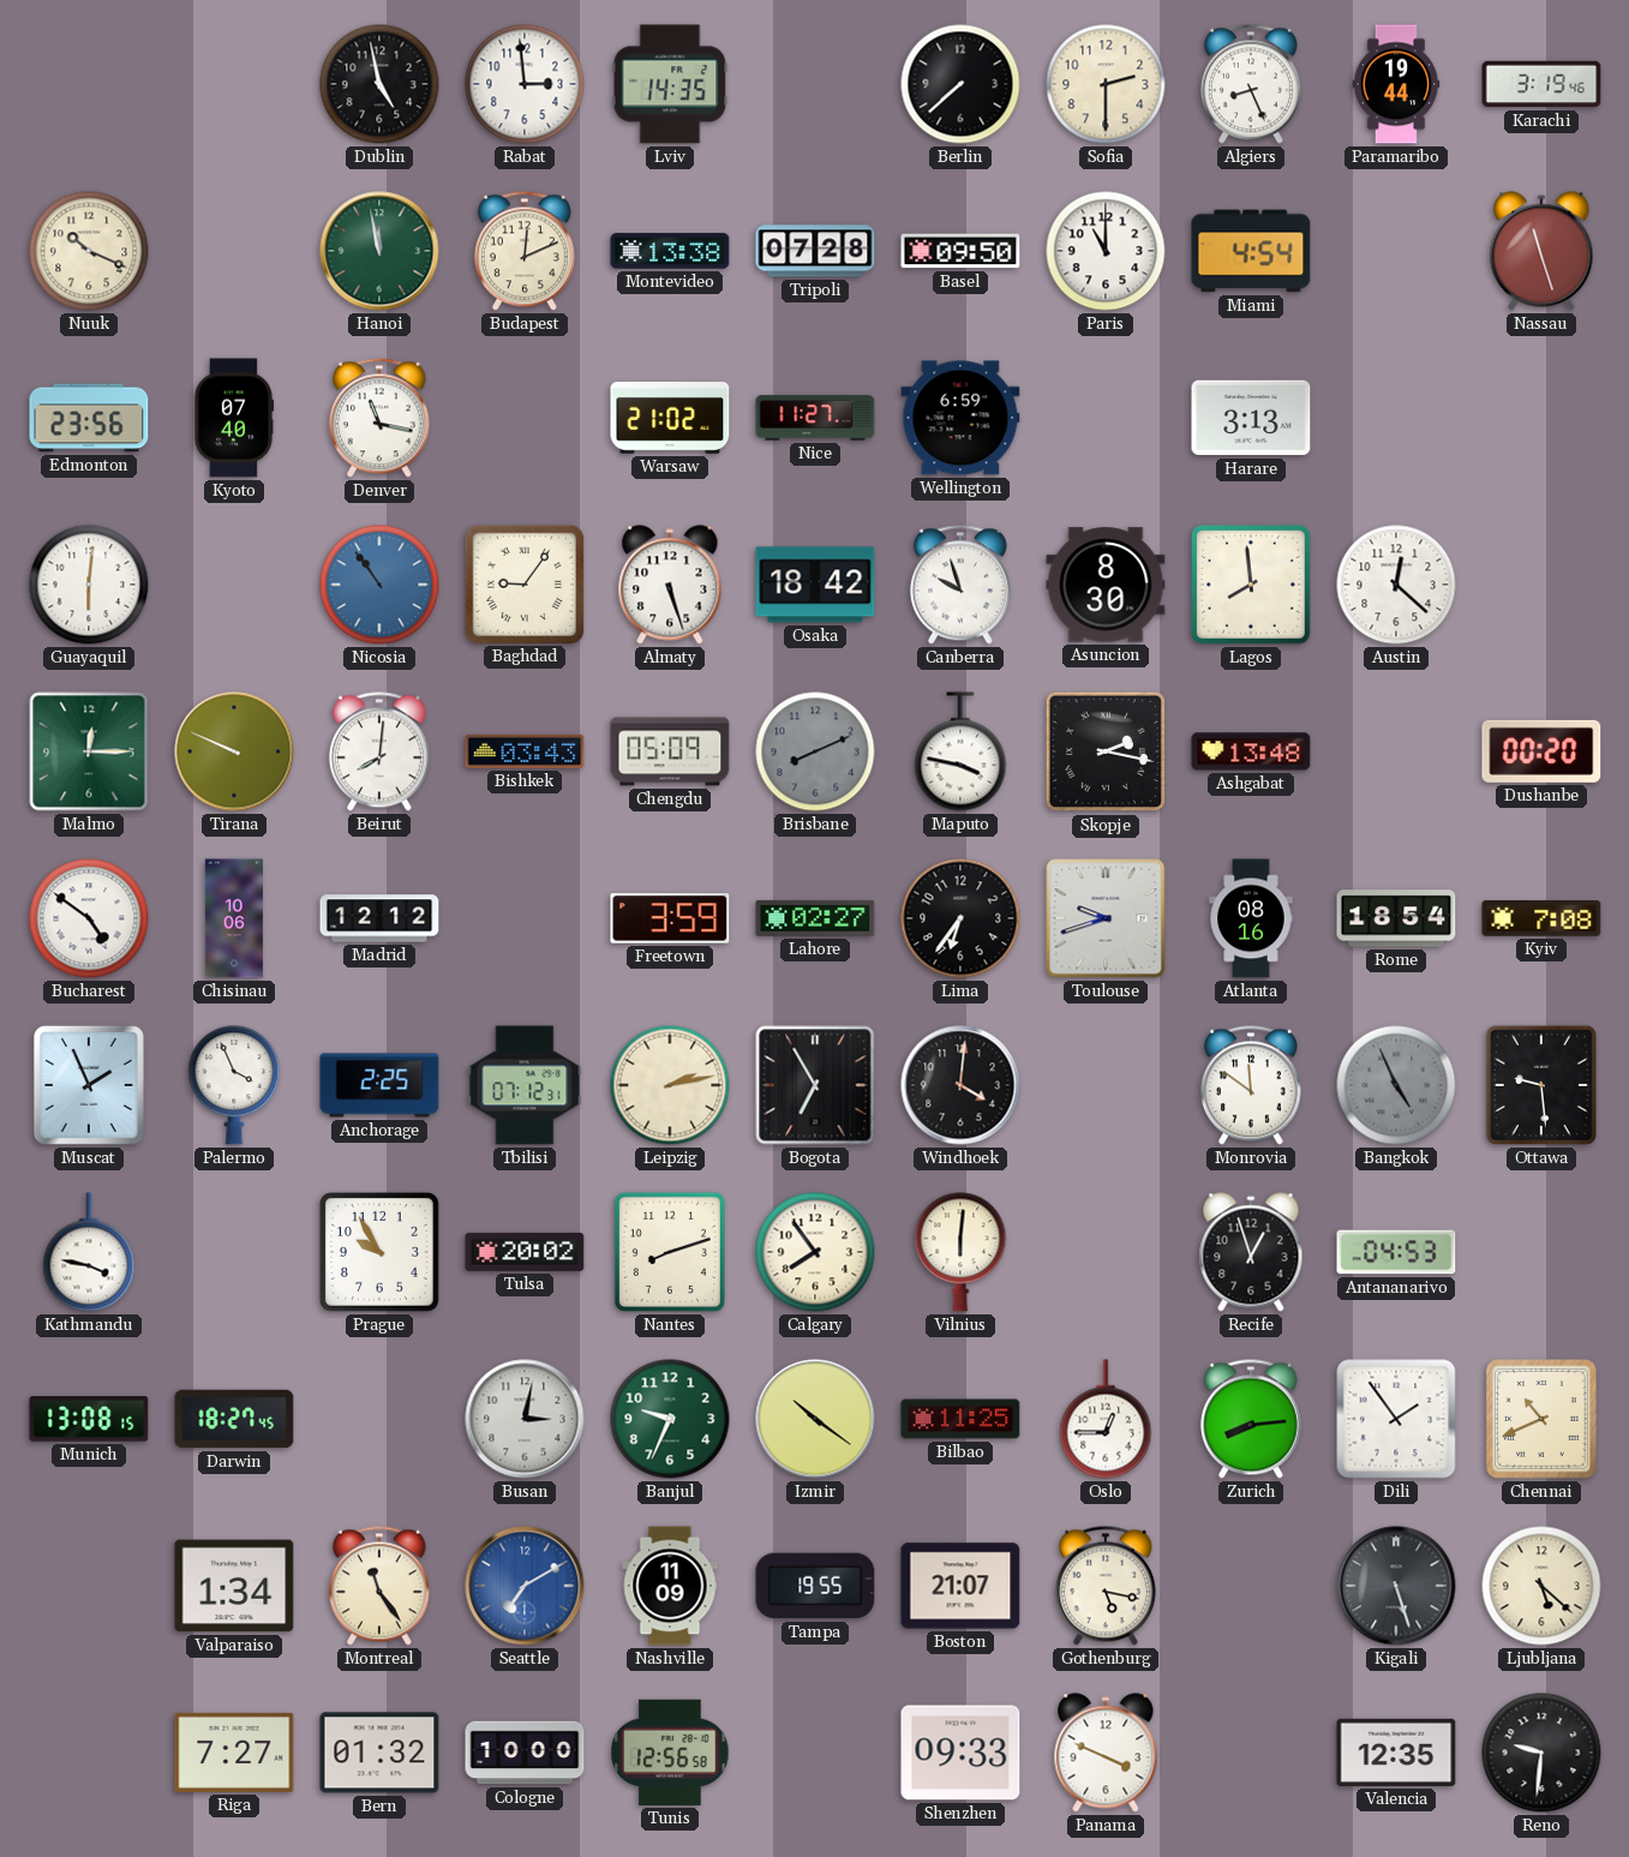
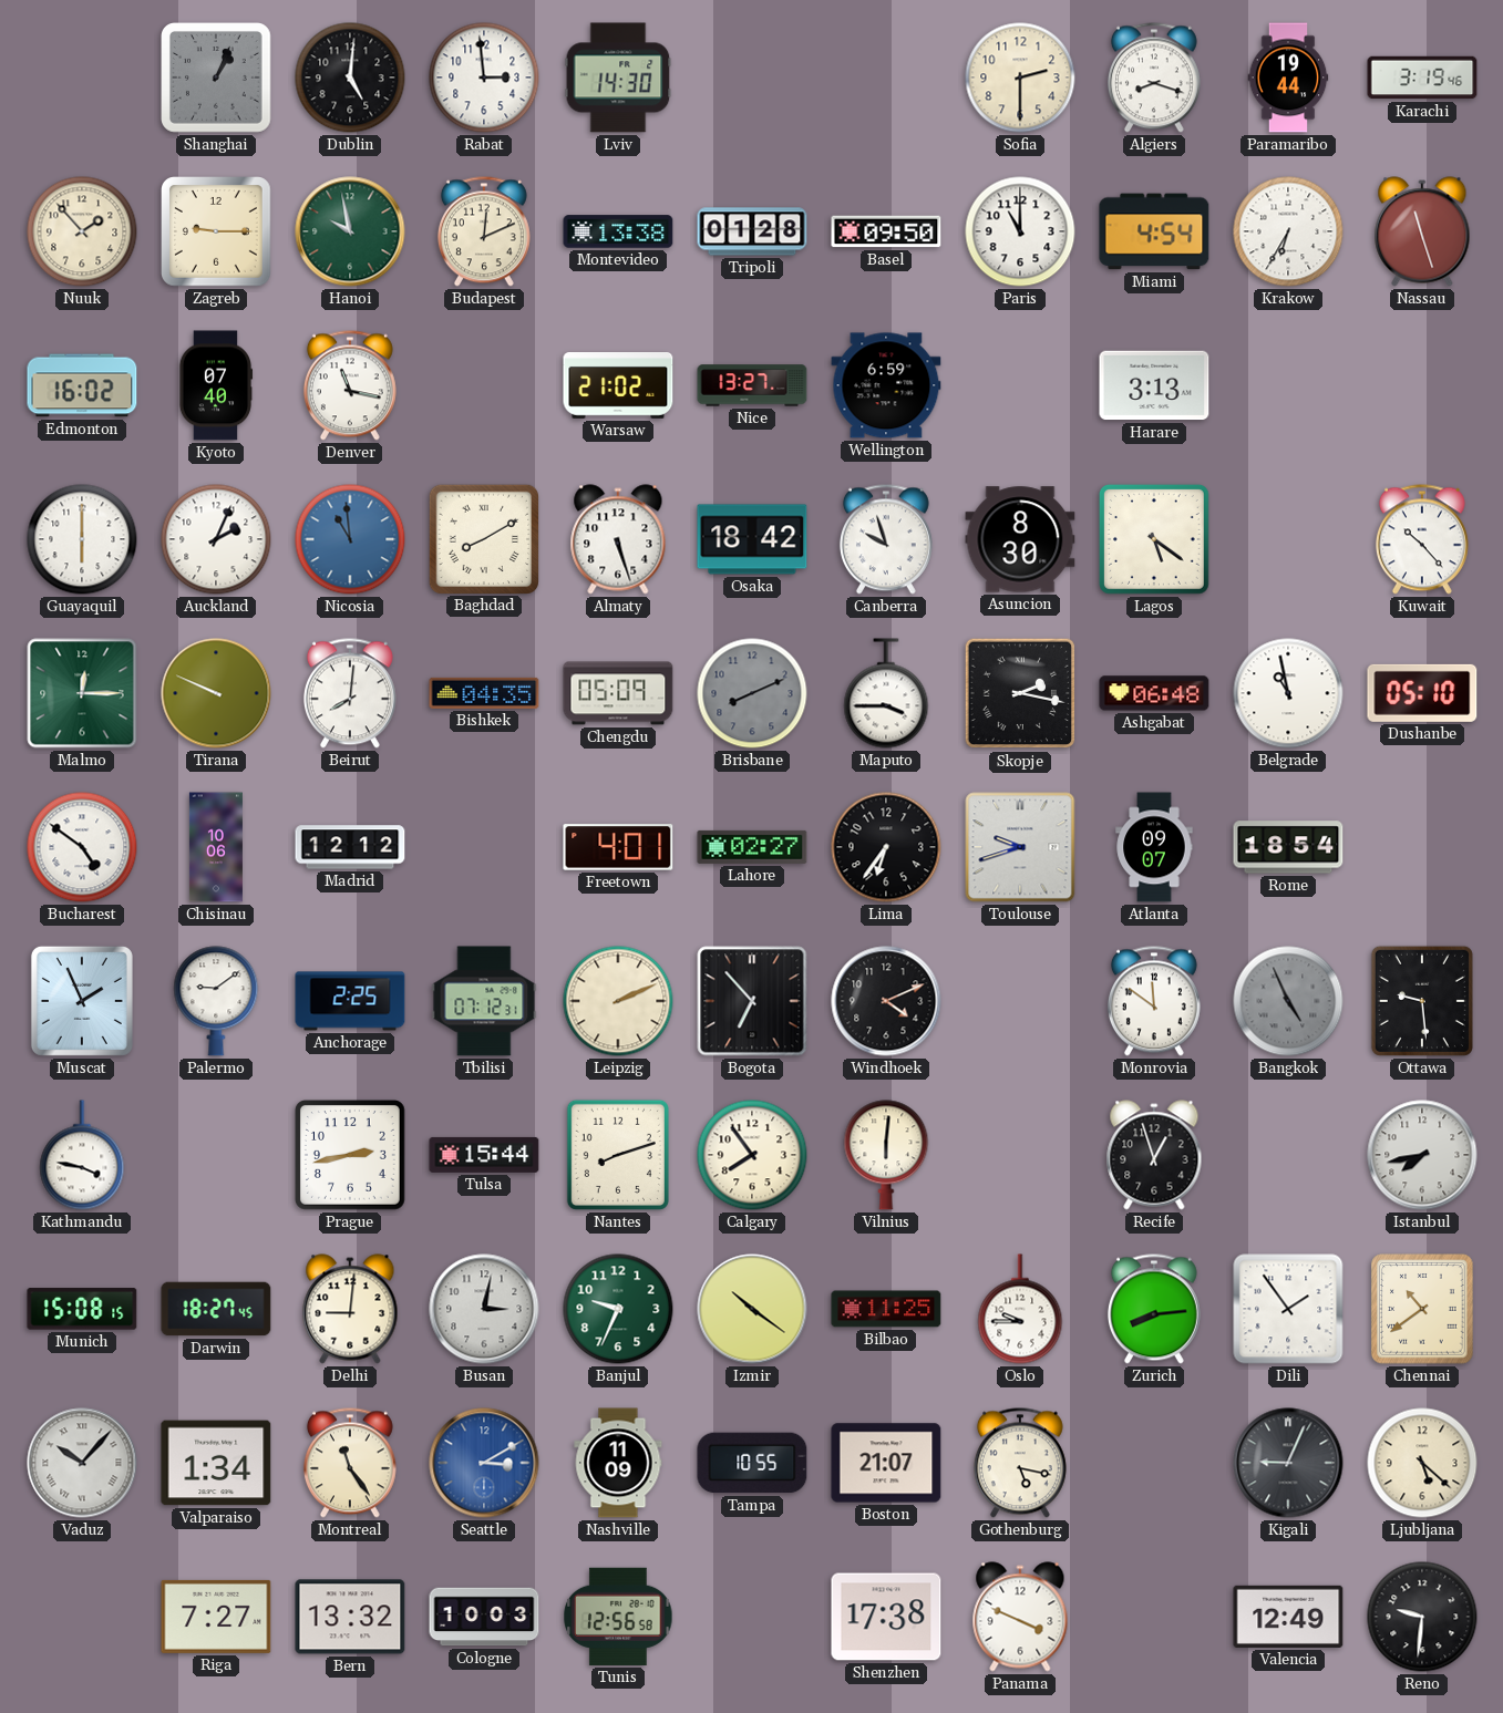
Shanghai: none -> 1:04
Dublin: 4:58 -> 5:01
Lviv: 14:35 -> 14:30
Berlin: 7:38 -> none
Algiers: 8:26 -> 8:18
Nuuk: 10:19 -> 1:53
Zagreb: none -> 9:15
Hanoi: 11:58 -> 9:58
Tripoli: 07:28 -> 01:28
Krakow: none -> 6:35
Edmonton: 23:56 -> 16:02
Nice: 11:27 -> 13:27
Guayaquil: 6:01 -> 6:00
Auckland: none -> 2:04
Nicosia: 10:54 -> 10:59
Baghdad: 9:06 -> 8:10
Lagos: 7:59 -> 5:21
Austin: 12:22 -> none
Kuwait: none -> 10:23
Bishkek: 03:43 -> 04:35
Maputo: 3:47 -> 3:45
Ashgabat: 13:48 -> 06:48
Belgrade: none -> 10:58
Dushanbe: 00:20 -> 05:10
Freetown: 3:59 -> 4:01
Atlanta: 08:16 -> 09:07
Kyiv: 7:08 -> none
Palermo: 3:56 -> 9:09
Leipzig: 2:13 -> 2:11
Bogota: 6:55 -> 6:53
Windhoek: 4:01 -> 4:11
Prague: 9:55 -> 2:43
Tulsa: 20:02 -> 15:44
Antananarivo: 04:53 -> none
Istanbul: none -> 7:43
Munich: 13:08 -> 15:08
Delhi: none -> 9:01
Oslo: 12:45 -> 9:45
Chennai: 10:41 -> 10:39
Vaduz: none -> 10:07
Seattle: 7:10 -> 3:10
Tampa: 19:55 -> 10:55
Kigali: 5:27 -> 9:04
Bern: 01:32 -> 13:32
Cologne: 10:00 -> 10:03
Shenzhen: 09:33 -> 17:38
Valencia: 12:35 -> 12:49
